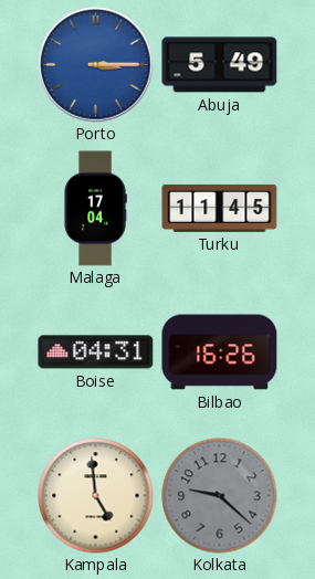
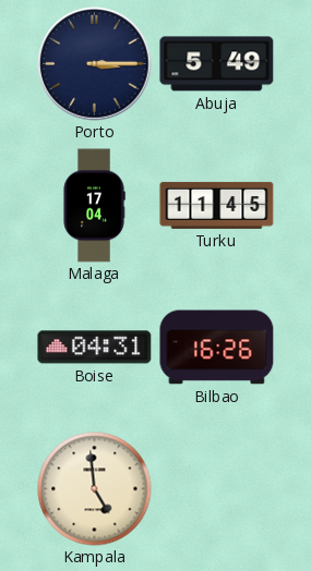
Porto dial: blue -> navy
Kolkata: 9:22 -> none
